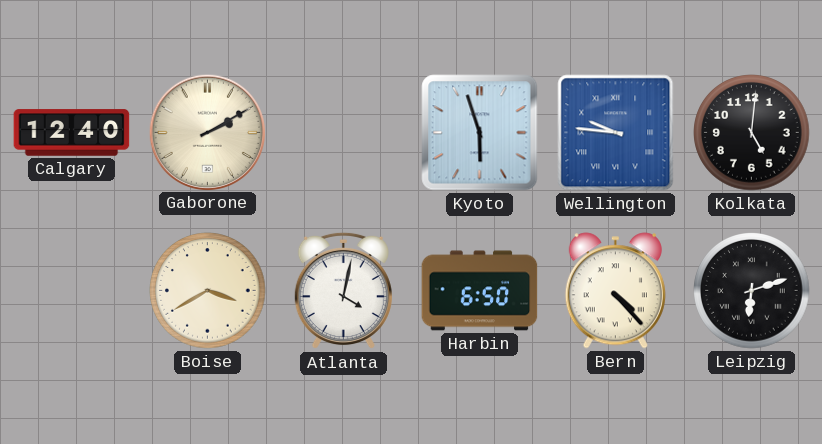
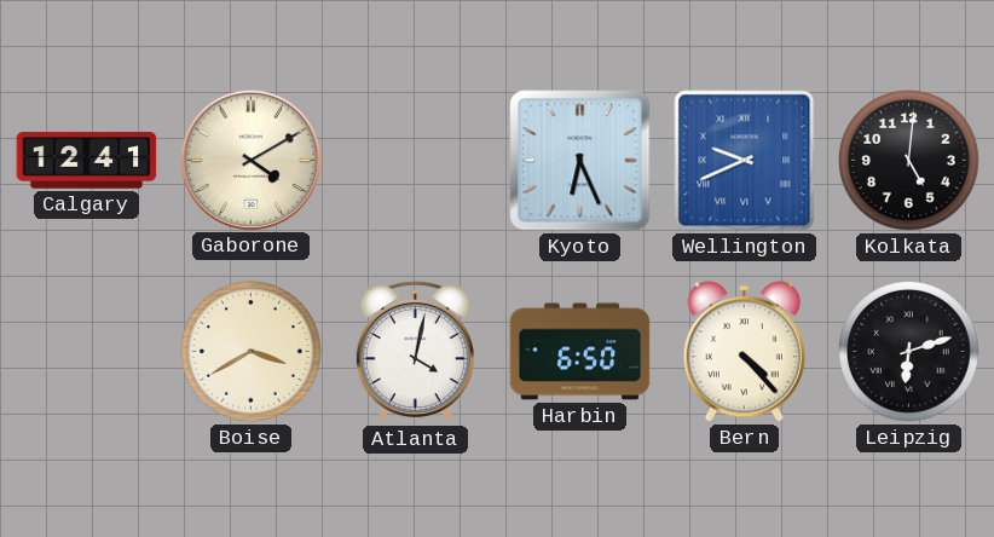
Calgary: 12:40 -> 12:41
Gaborone: 2:10 -> 4:10
Kyoto: 5:57 -> 6:26
Wellington: 9:46 -> 9:41
